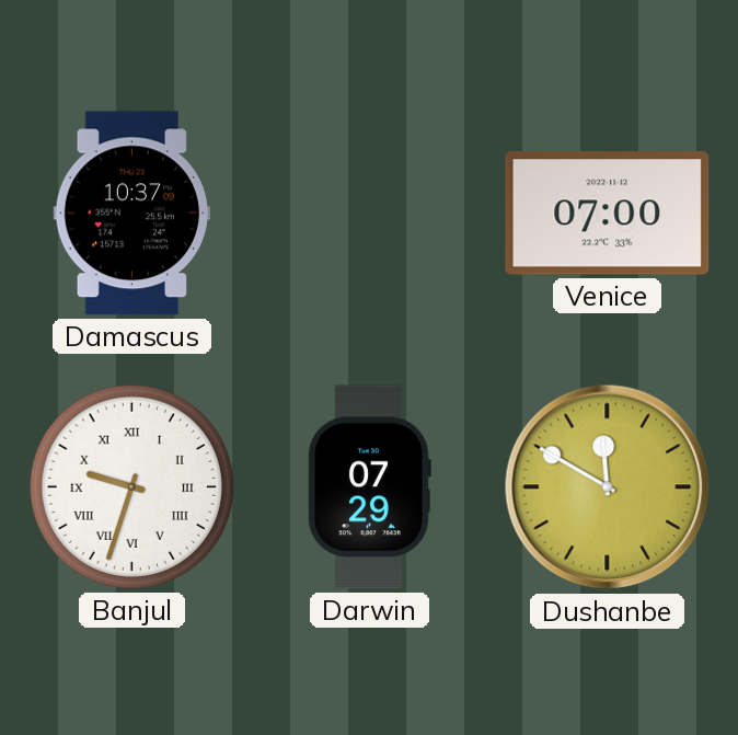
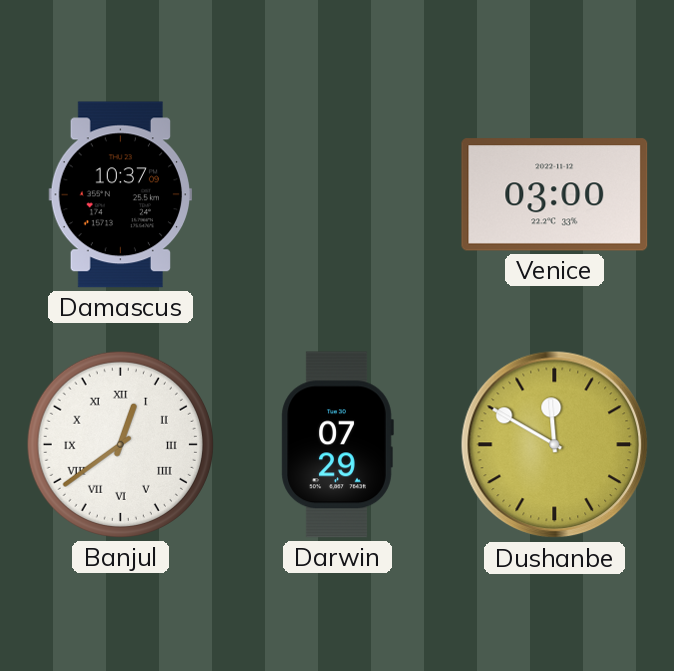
Venice: 07:00 -> 03:00
Banjul: 9:33 -> 12:39
